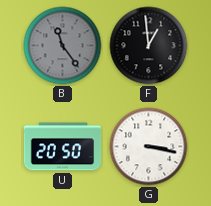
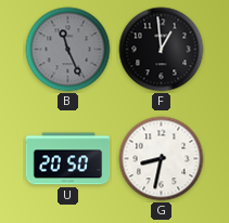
B: 11:24 -> 11:26
G: 3:17 -> 8:32
